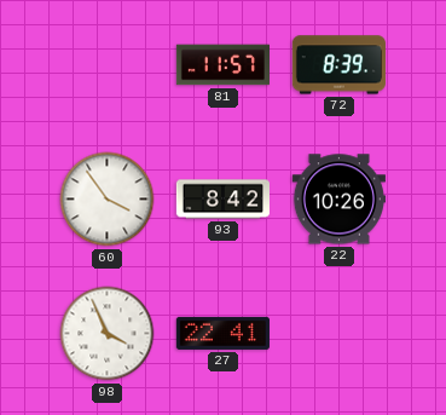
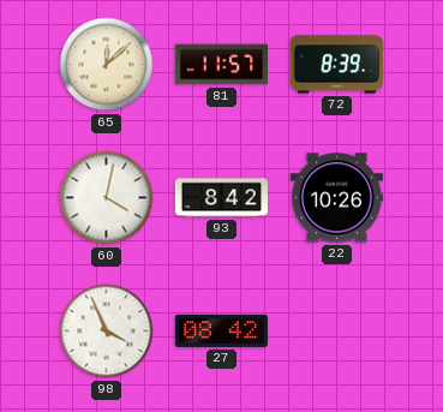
65: none -> 12:08
60: 3:54 -> 4:02
27: 22:41 -> 08:42
